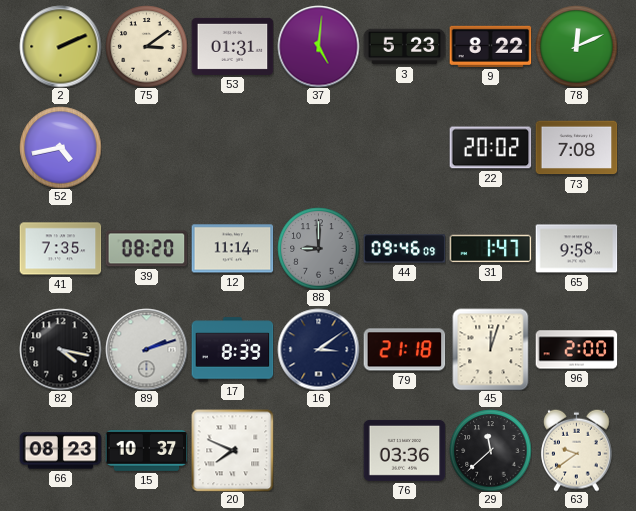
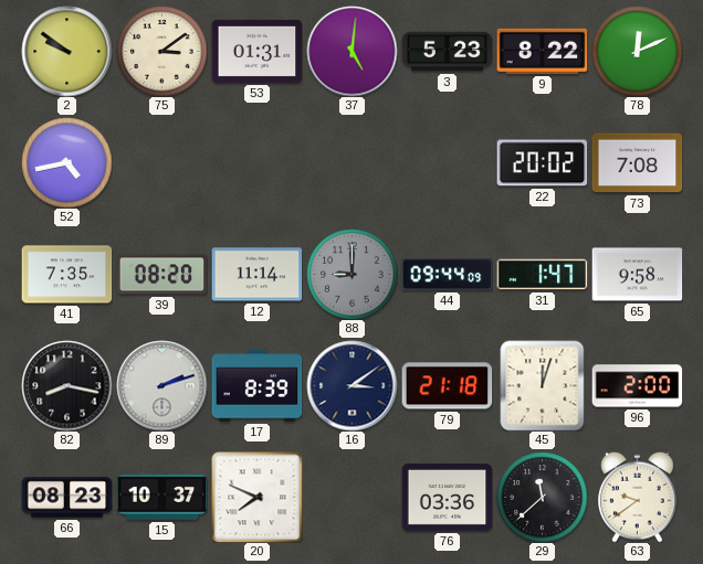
2: 2:11 -> 9:51
44: 09:46 -> 09:44
82: 4:17 -> 8:17
